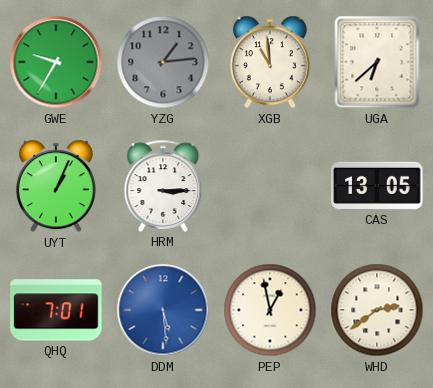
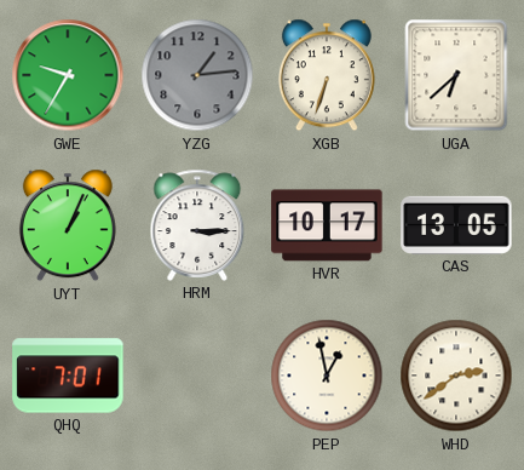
XGB: 10:59 -> 6:33
HVR: none -> 10:17
DDM: 5:29 -> none
